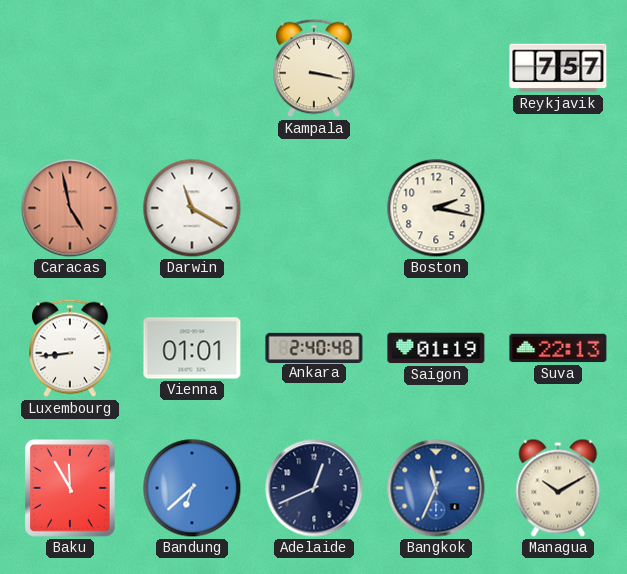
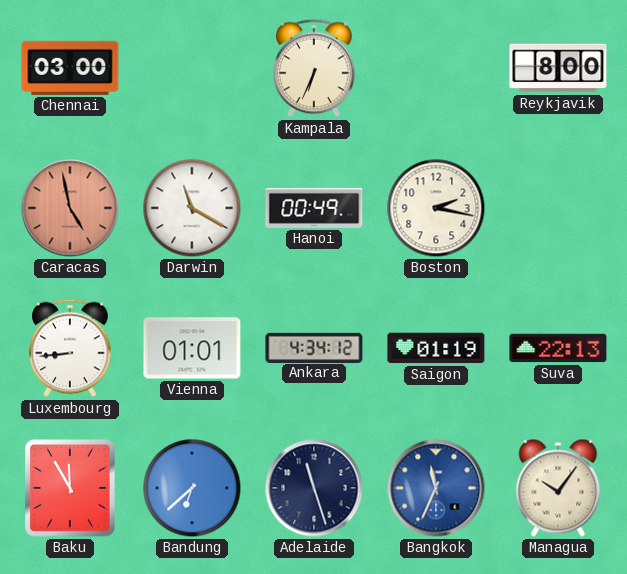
Chennai: none -> 03:00
Kampala: 3:17 -> 6:34
Reykjavik: 7:57 -> 8:00
Hanoi: none -> 00:49
Ankara: 2:40 -> 4:34
Adelaide: 12:41 -> 11:27
Managua: 10:10 -> 10:06
